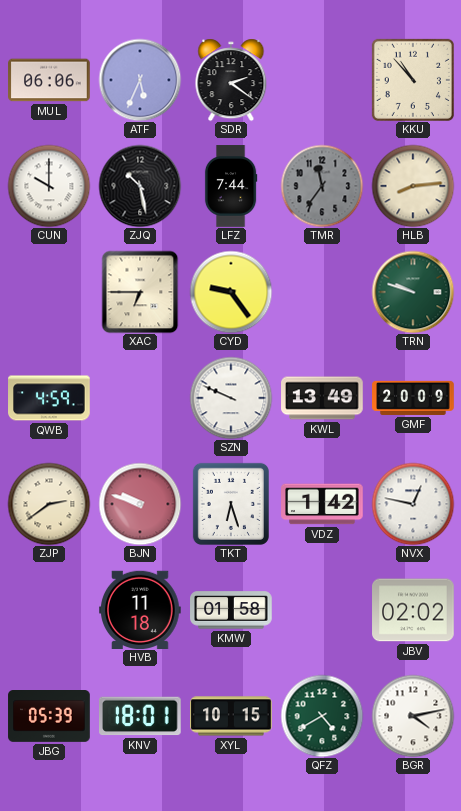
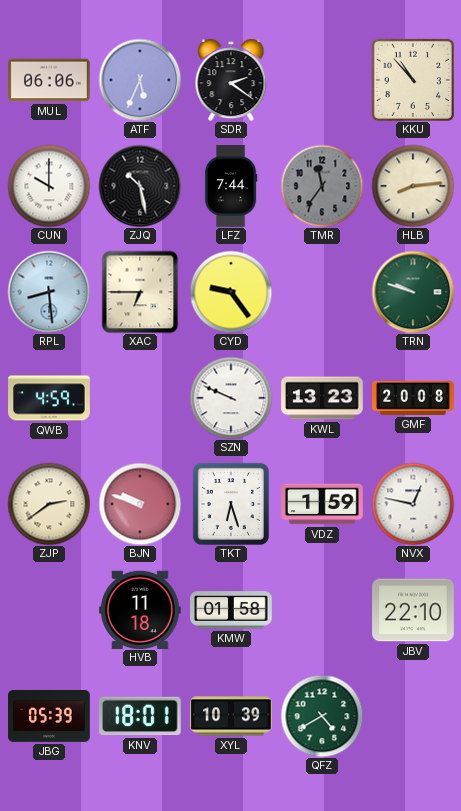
RPL: none -> 8:29
KWL: 13:49 -> 13:23
GMF: 20:09 -> 20:08
VDZ: 1:42 -> 1:59
JBV: 02:02 -> 22:10
XYL: 10:15 -> 10:39
BGR: 4:13 -> none
